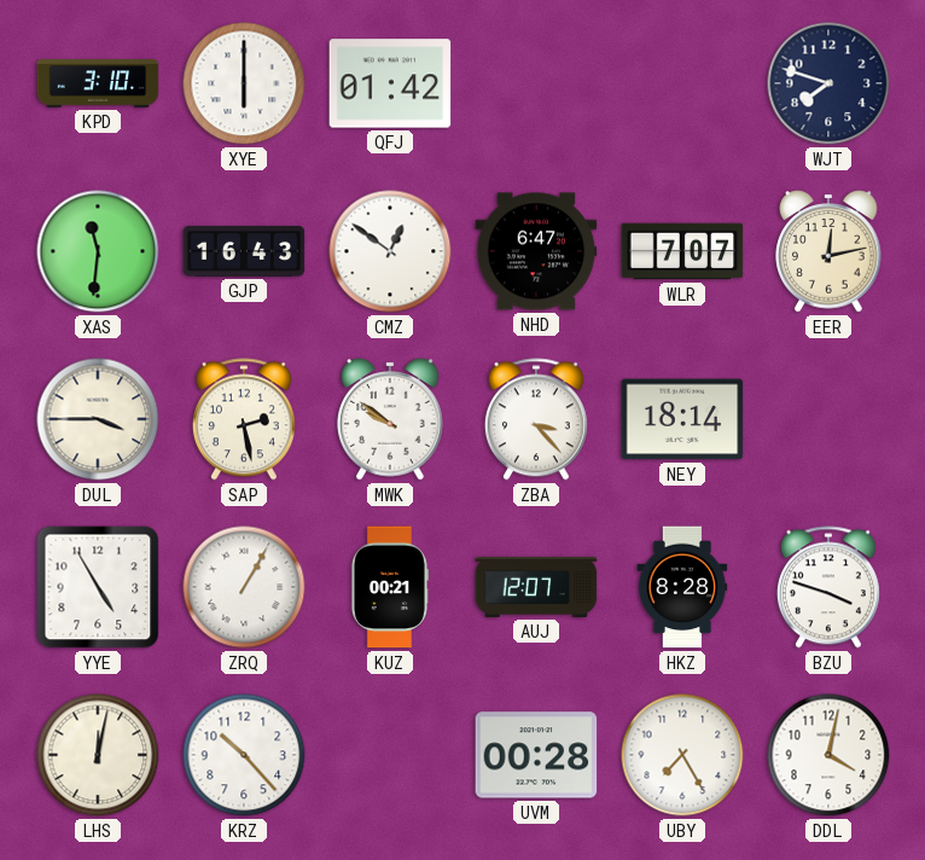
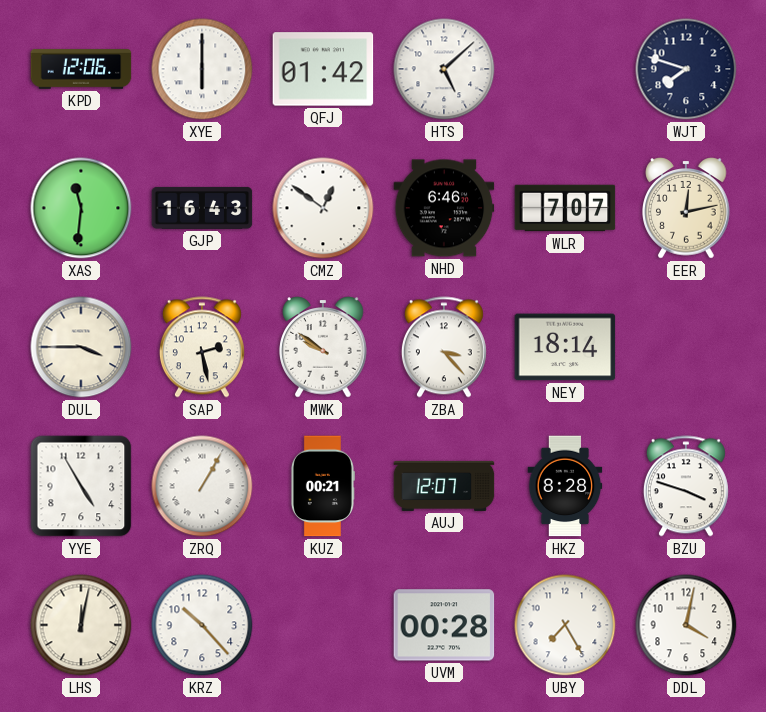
KPD: 3:10 -> 12:06
HTS: none -> 5:08
NHD: 6:47 -> 6:46
